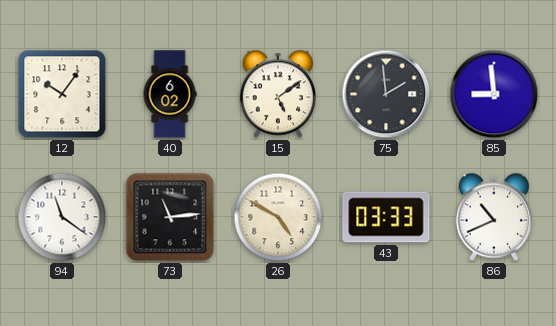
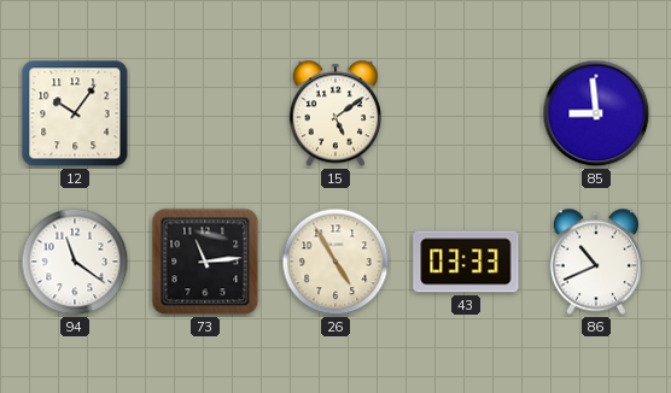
40: 6:02 -> none
75: 1:59 -> none
26: 4:50 -> 4:55
